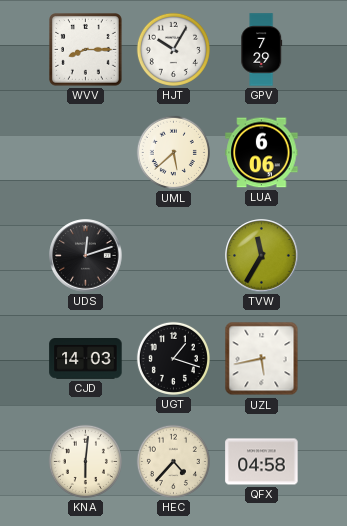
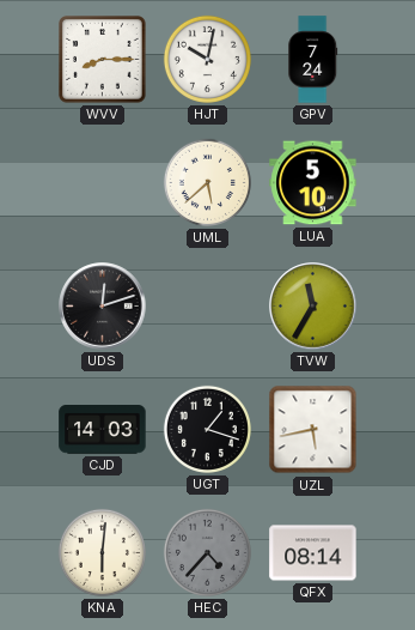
HJT: 10:05 -> 10:02
GPV: 7:29 -> 7:24
LUA: 6:06 -> 5:10
HEC dial: cream -> grey
QFX: 04:58 -> 08:14
